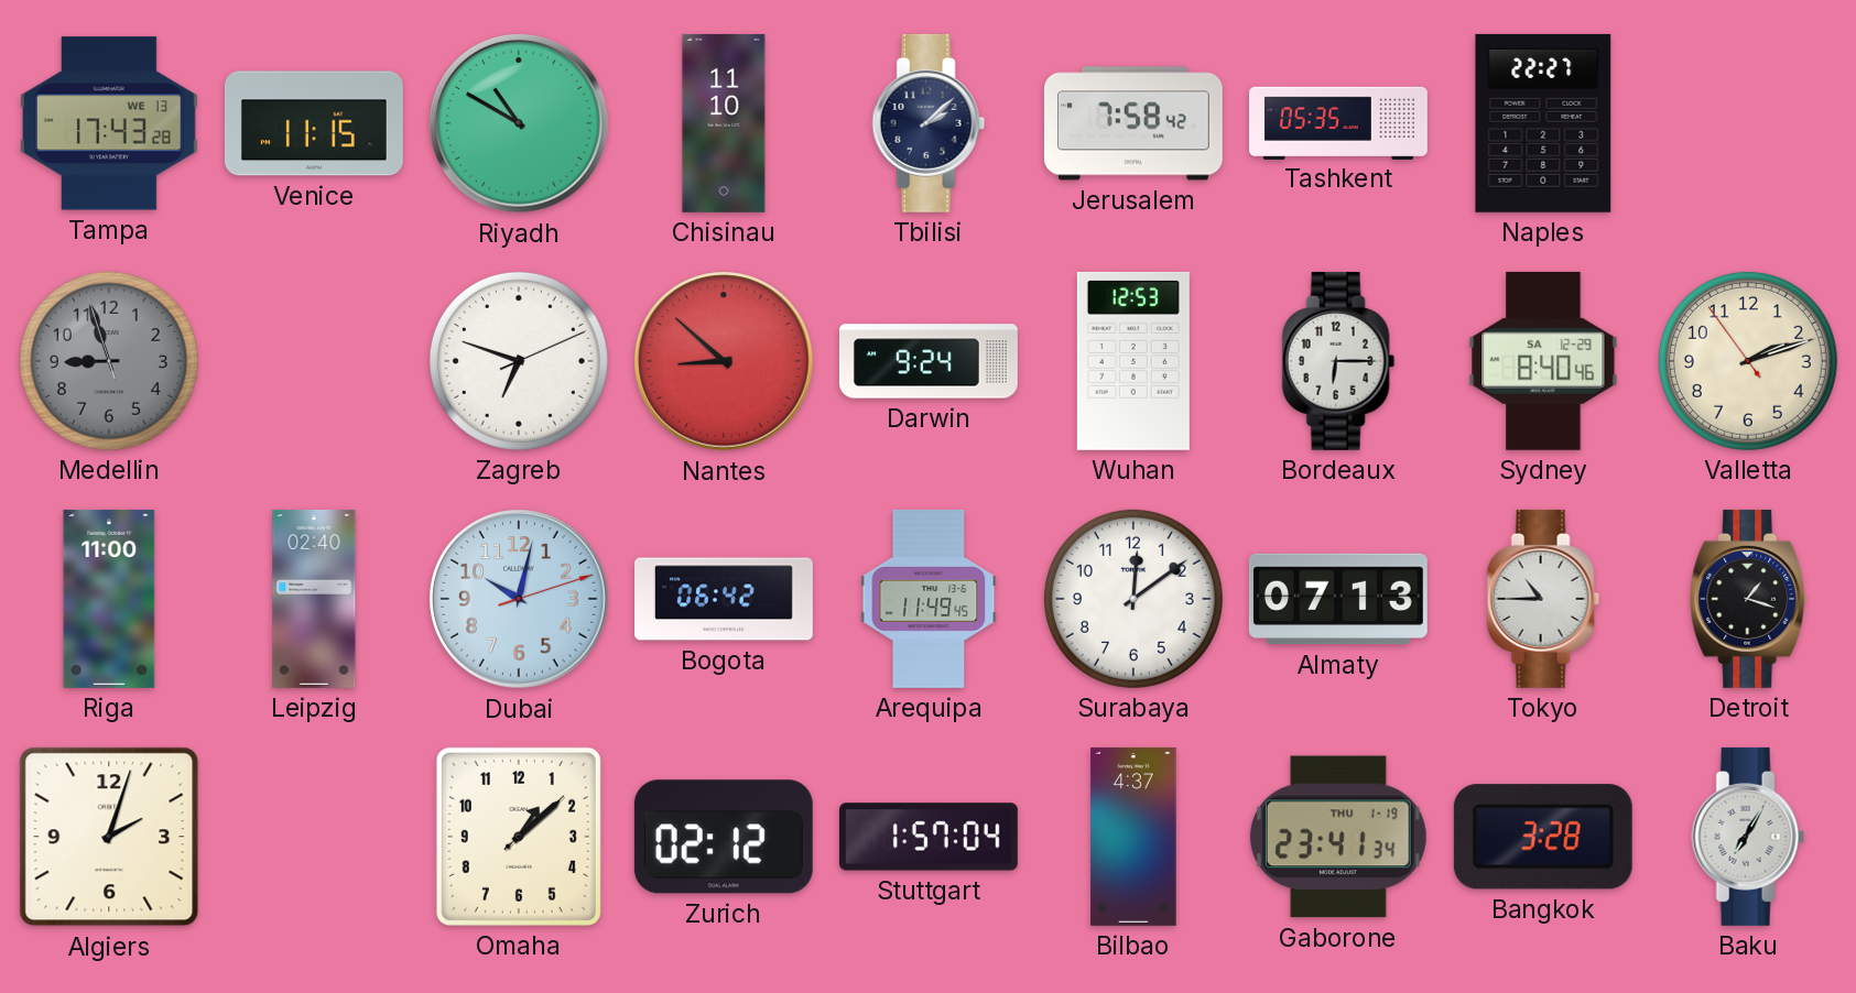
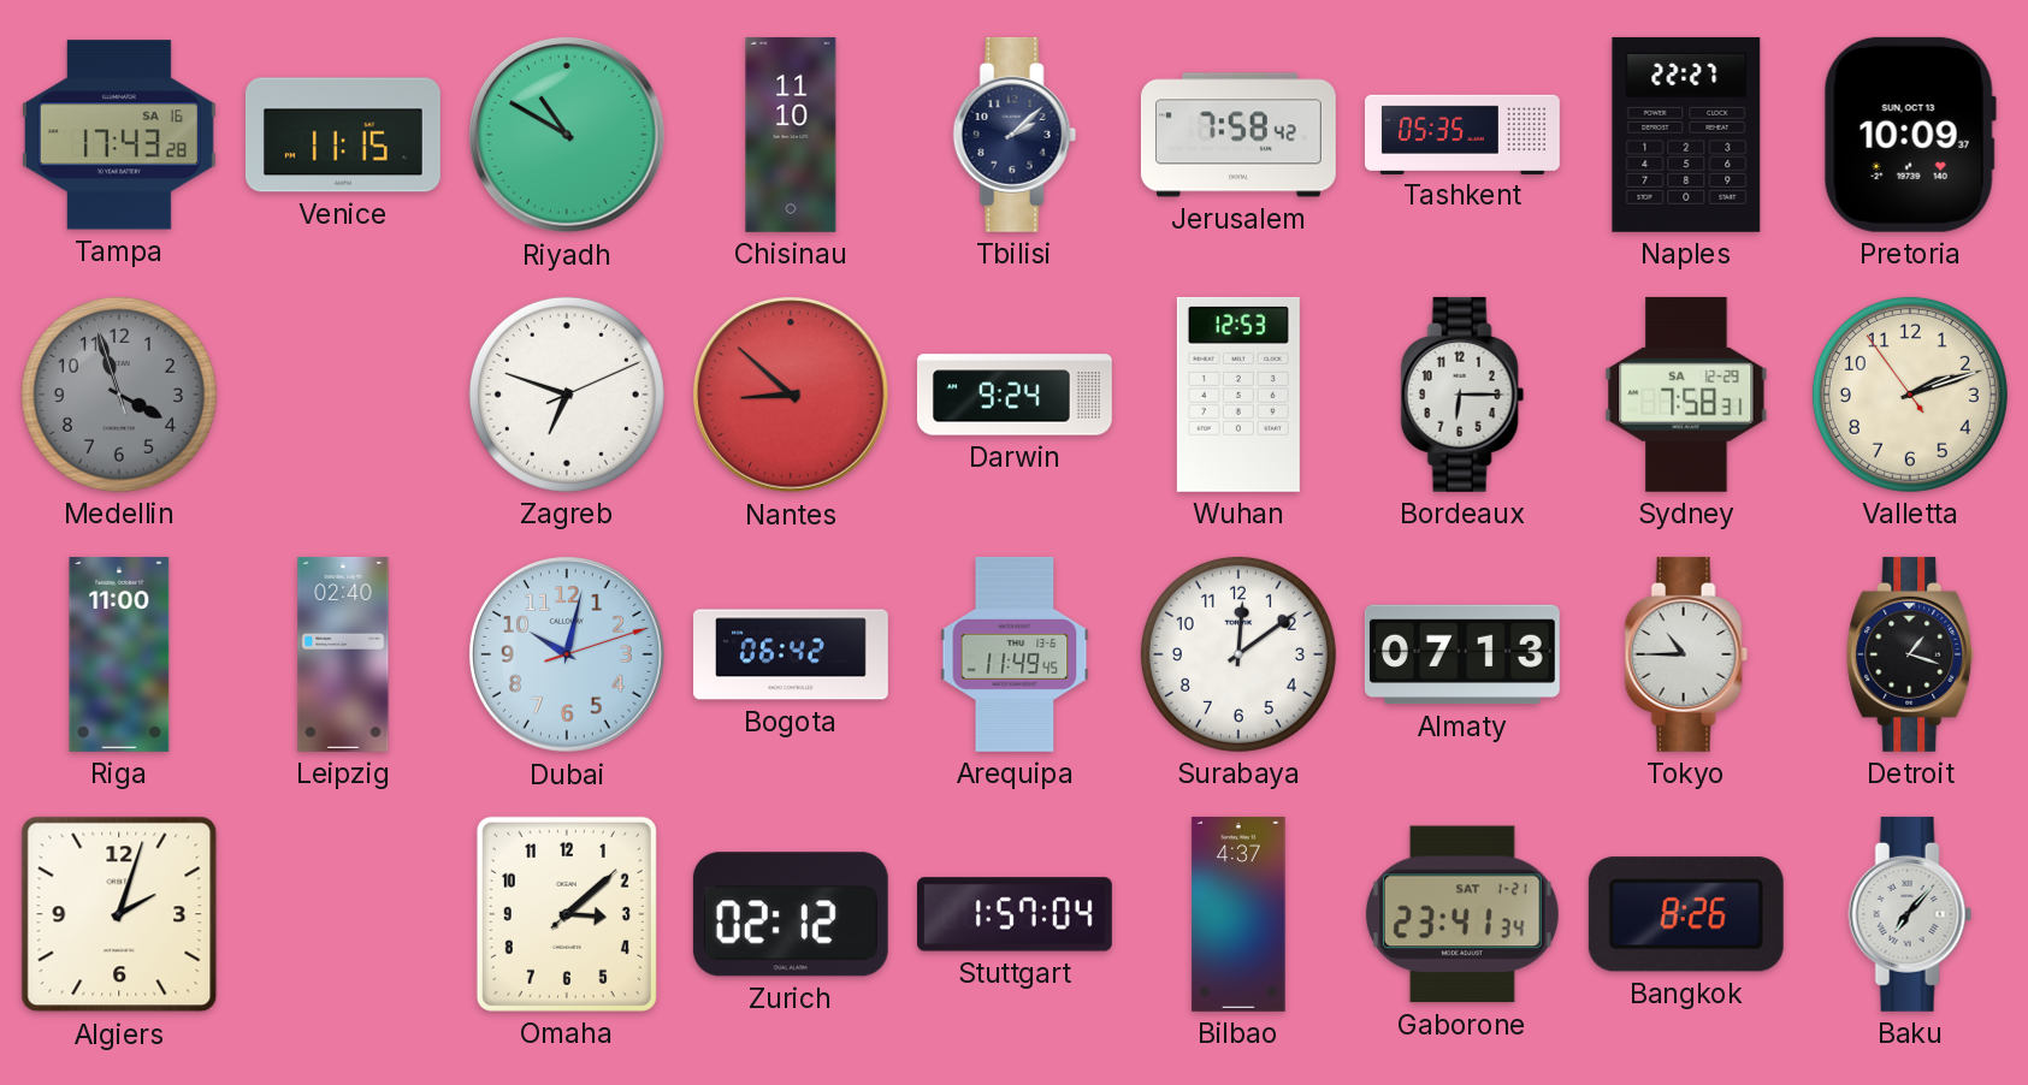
Tampa date: WE 13 -> SA 16
Pretoria: none -> 10:09
Medellin: 8:56 -> 3:56
Sydney: 8:40 -> 7:58
Omaha: 1:08 -> 3:08
Gaborone date: THU 1-19 -> SAT 1-21
Bangkok: 3:28 -> 8:26
Baku: 7:05 -> 7:07
